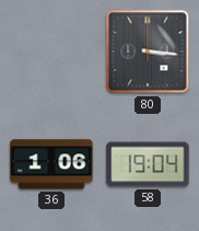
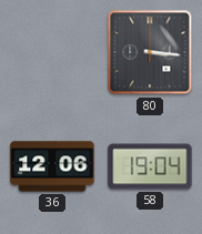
36: 1:06 -> 12:06
